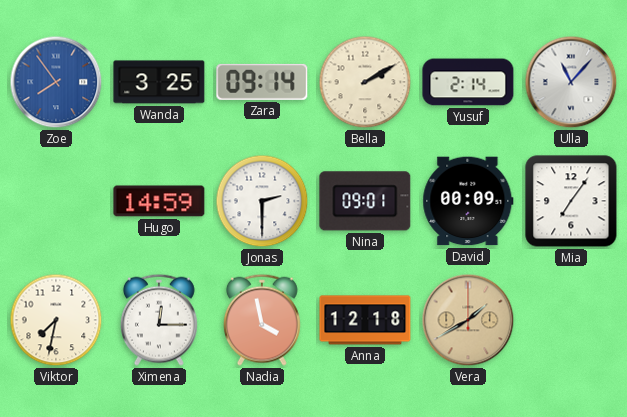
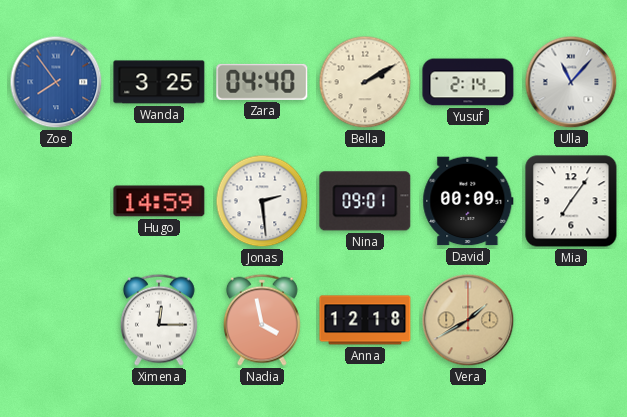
Zara: 09:14 -> 04:40
Jonas: 2:30 -> 2:29
Viktor: 7:32 -> none
